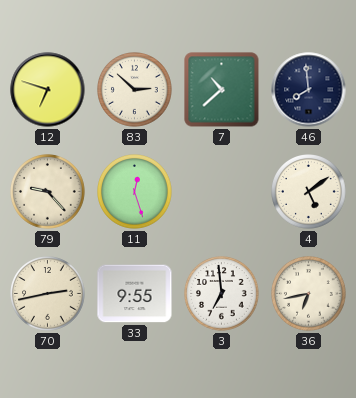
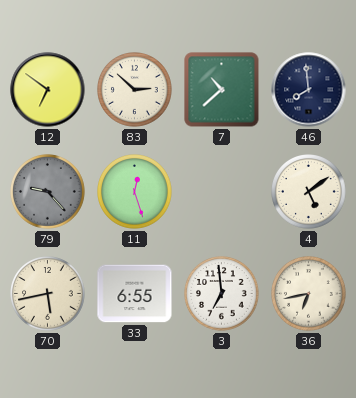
12: 6:48 -> 6:51
79 dial: cream -> grey
70: 2:43 -> 5:43
33: 9:55 -> 6:55
